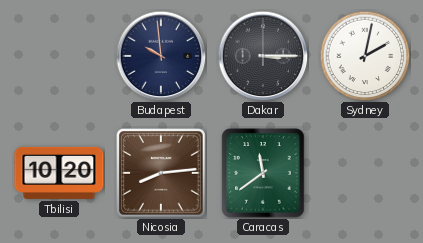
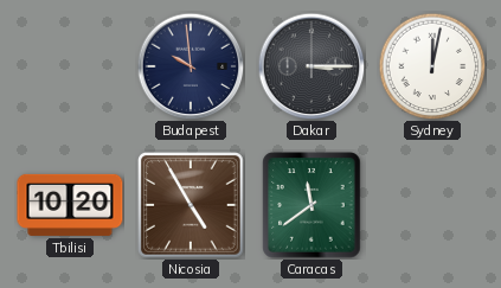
Sydney: 2:02 -> 12:02
Nicosia: 8:14 -> 4:55
